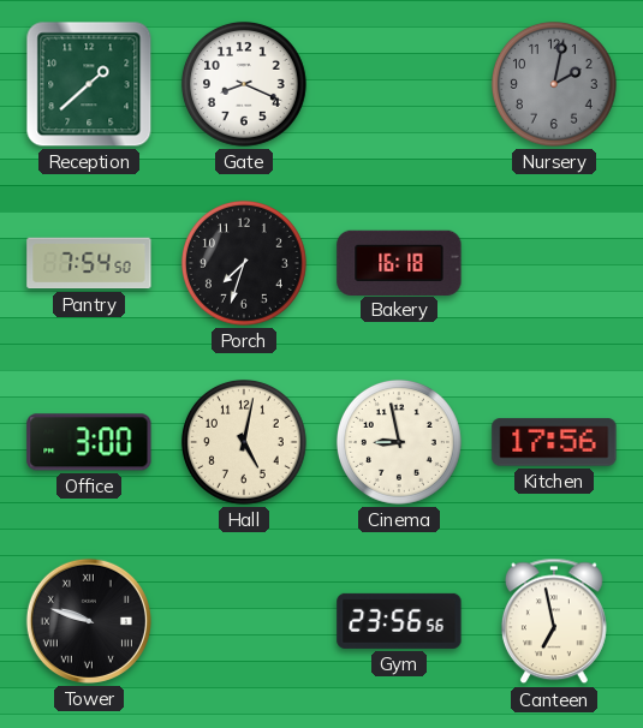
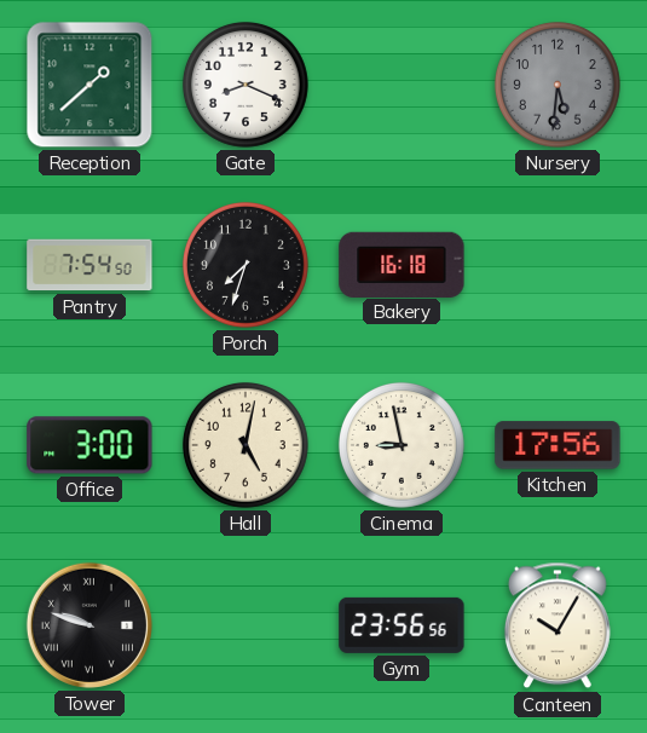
Nursery: 2:02 -> 5:31
Canteen: 6:58 -> 10:05
